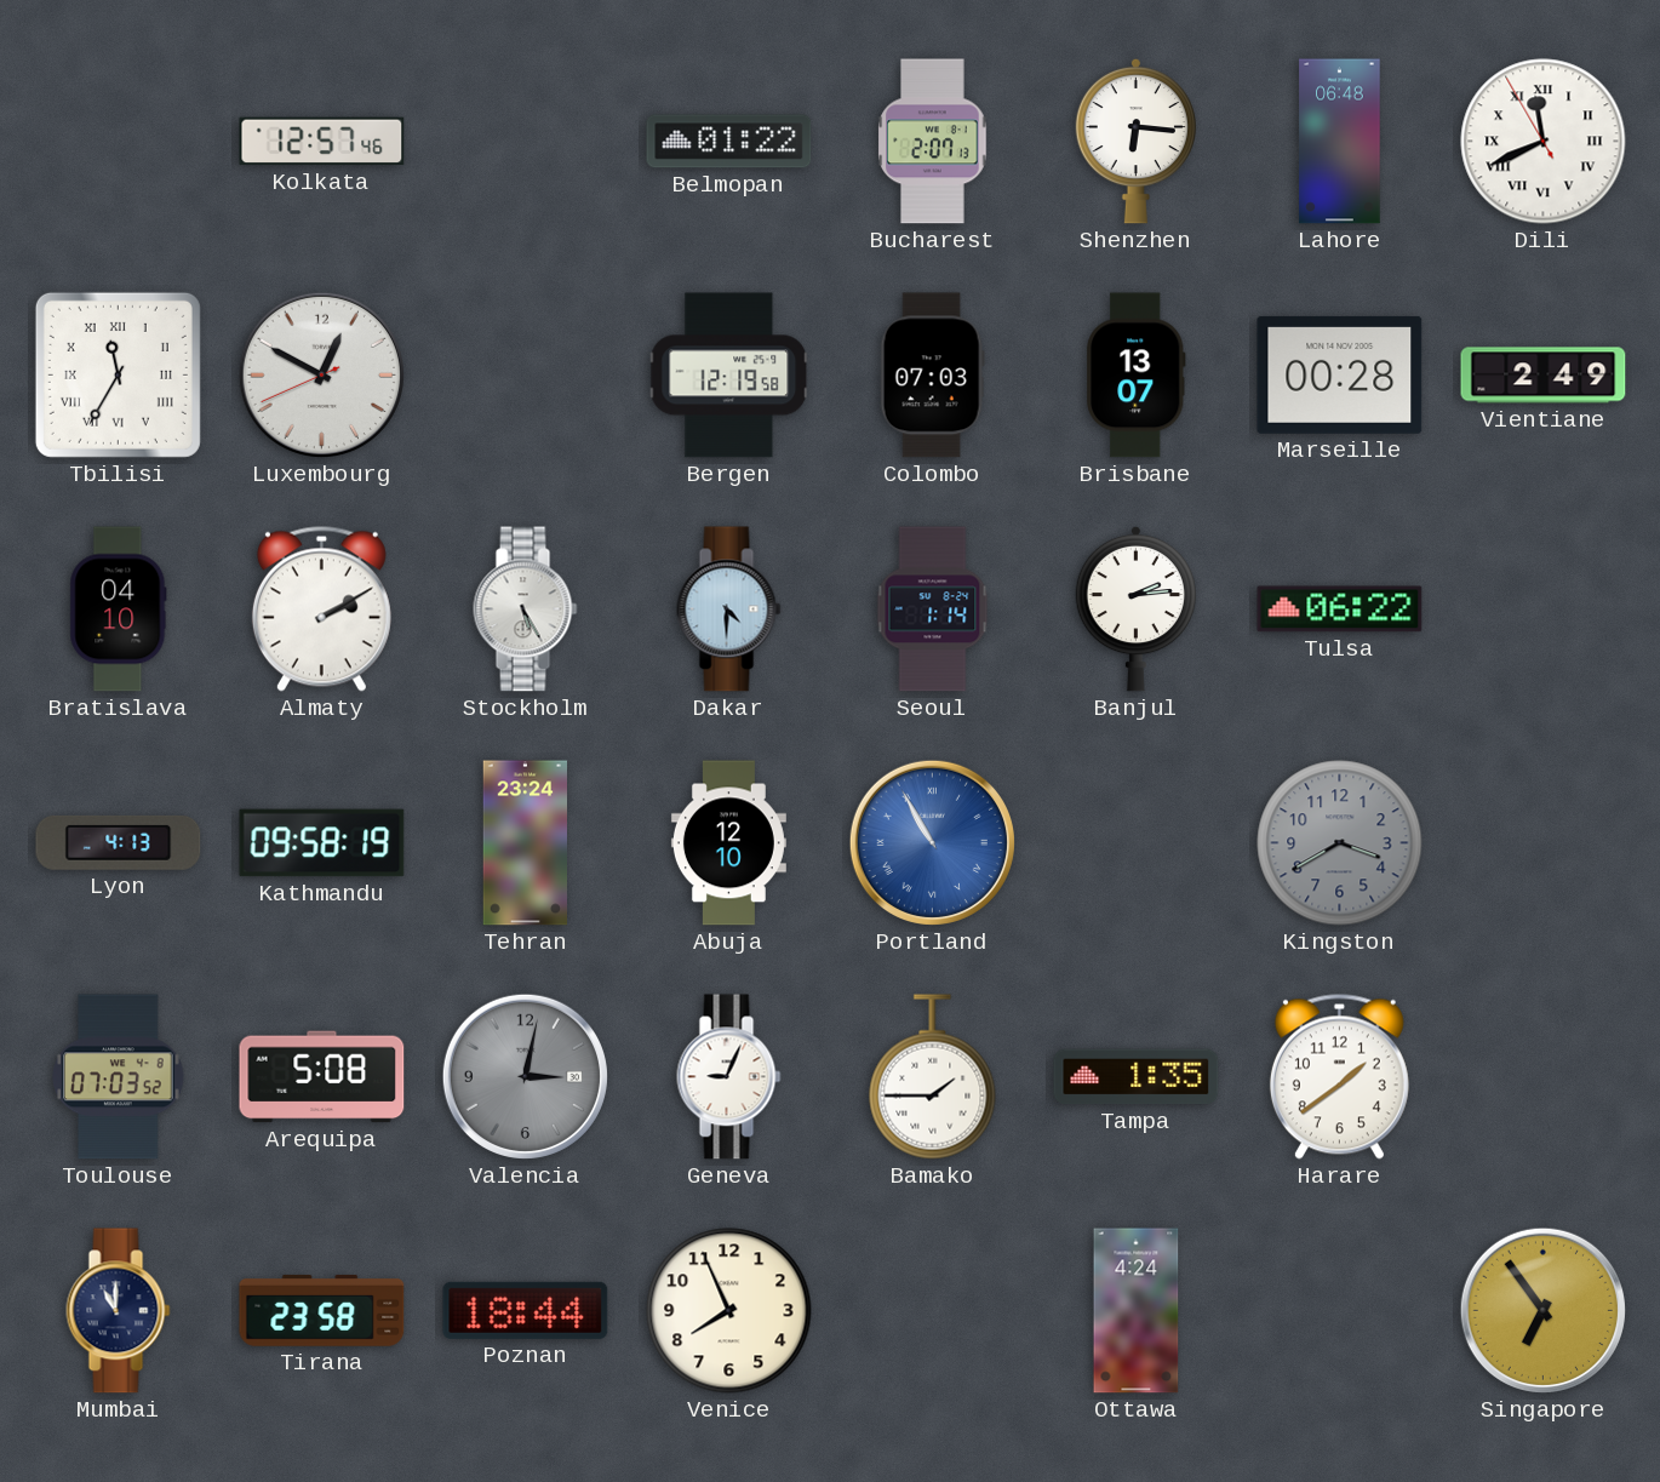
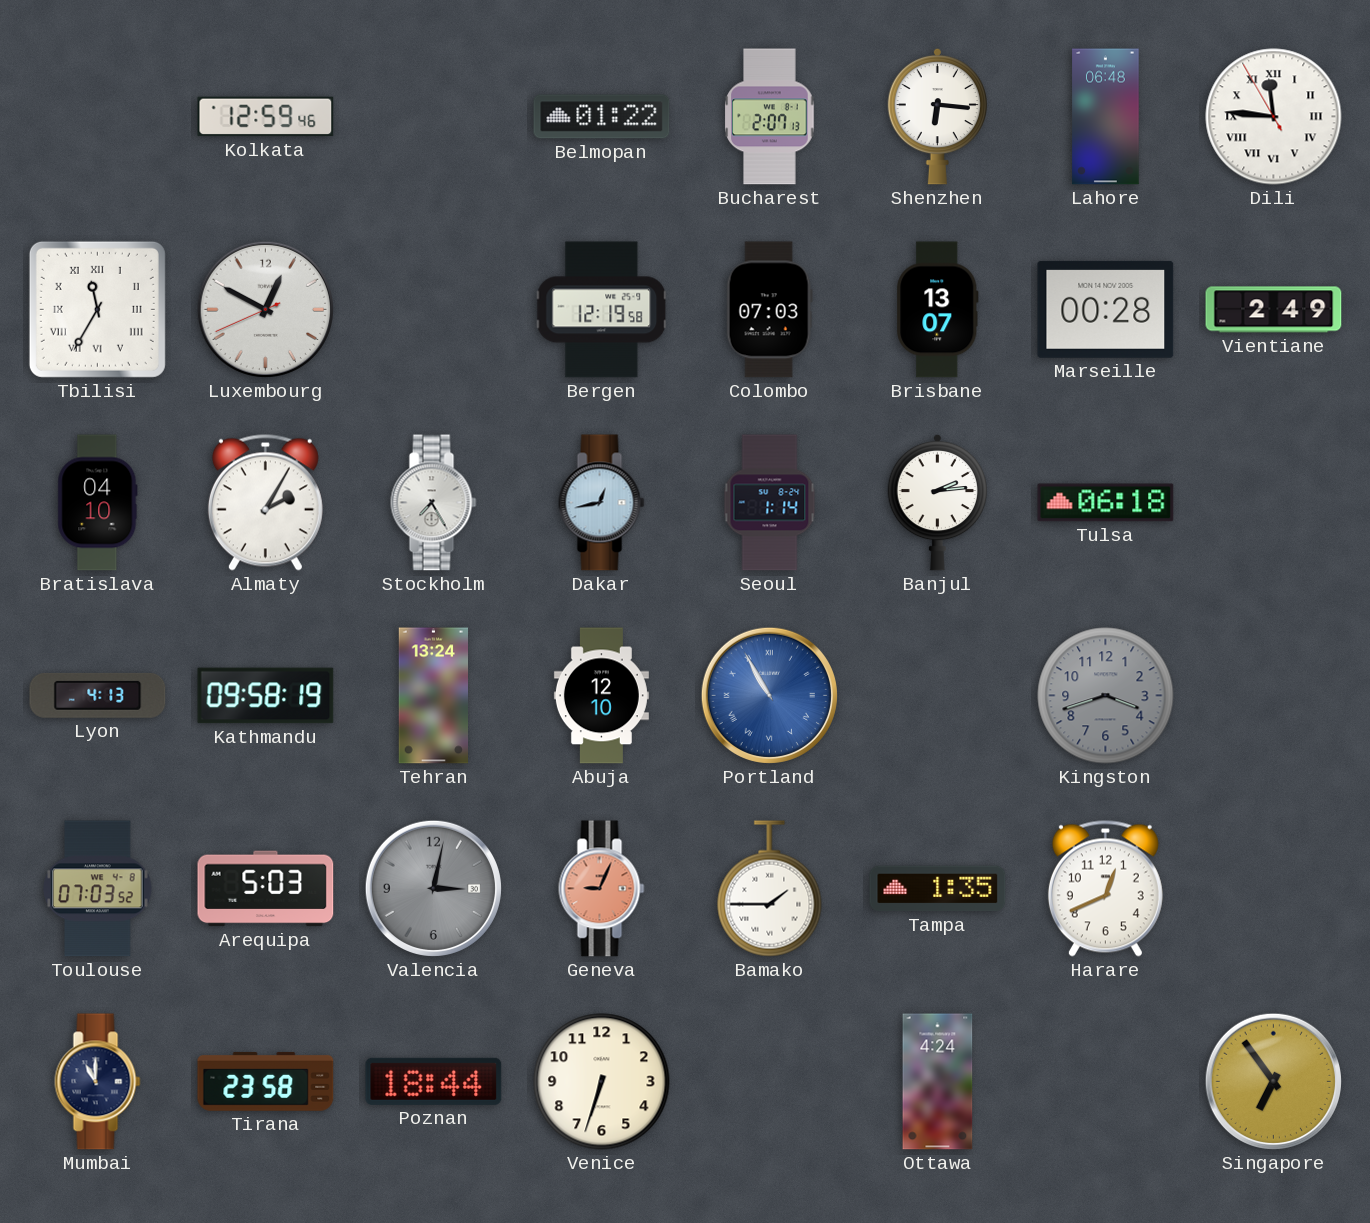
Kolkata: 12:57 -> 12:59
Dili: 11:40 -> 11:45
Almaty: 2:10 -> 2:05
Stockholm: 5:25 -> 7:25
Dakar: 4:30 -> 12:43
Tulsa: 06:22 -> 06:18
Tehran: 23:24 -> 13:24
Kingston: 3:40 -> 3:42
Arequipa: 5:08 -> 5:03
Geneva dial: white -> salmon
Harare: 1:39 -> 12:41
Venice: 7:56 -> 6:33
